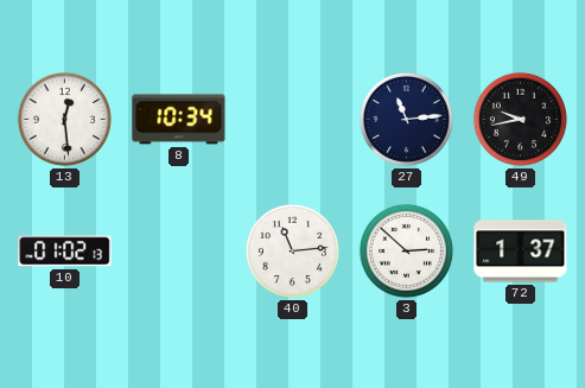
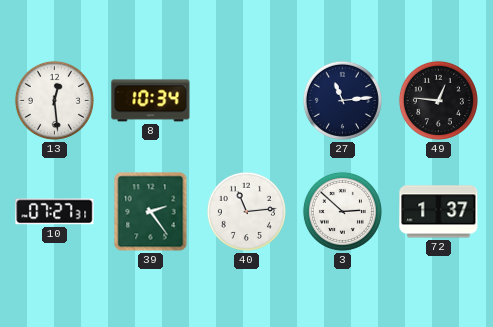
49: 9:43 -> 12:46
10: 01:02 -> 07:27
39: none -> 2:24
